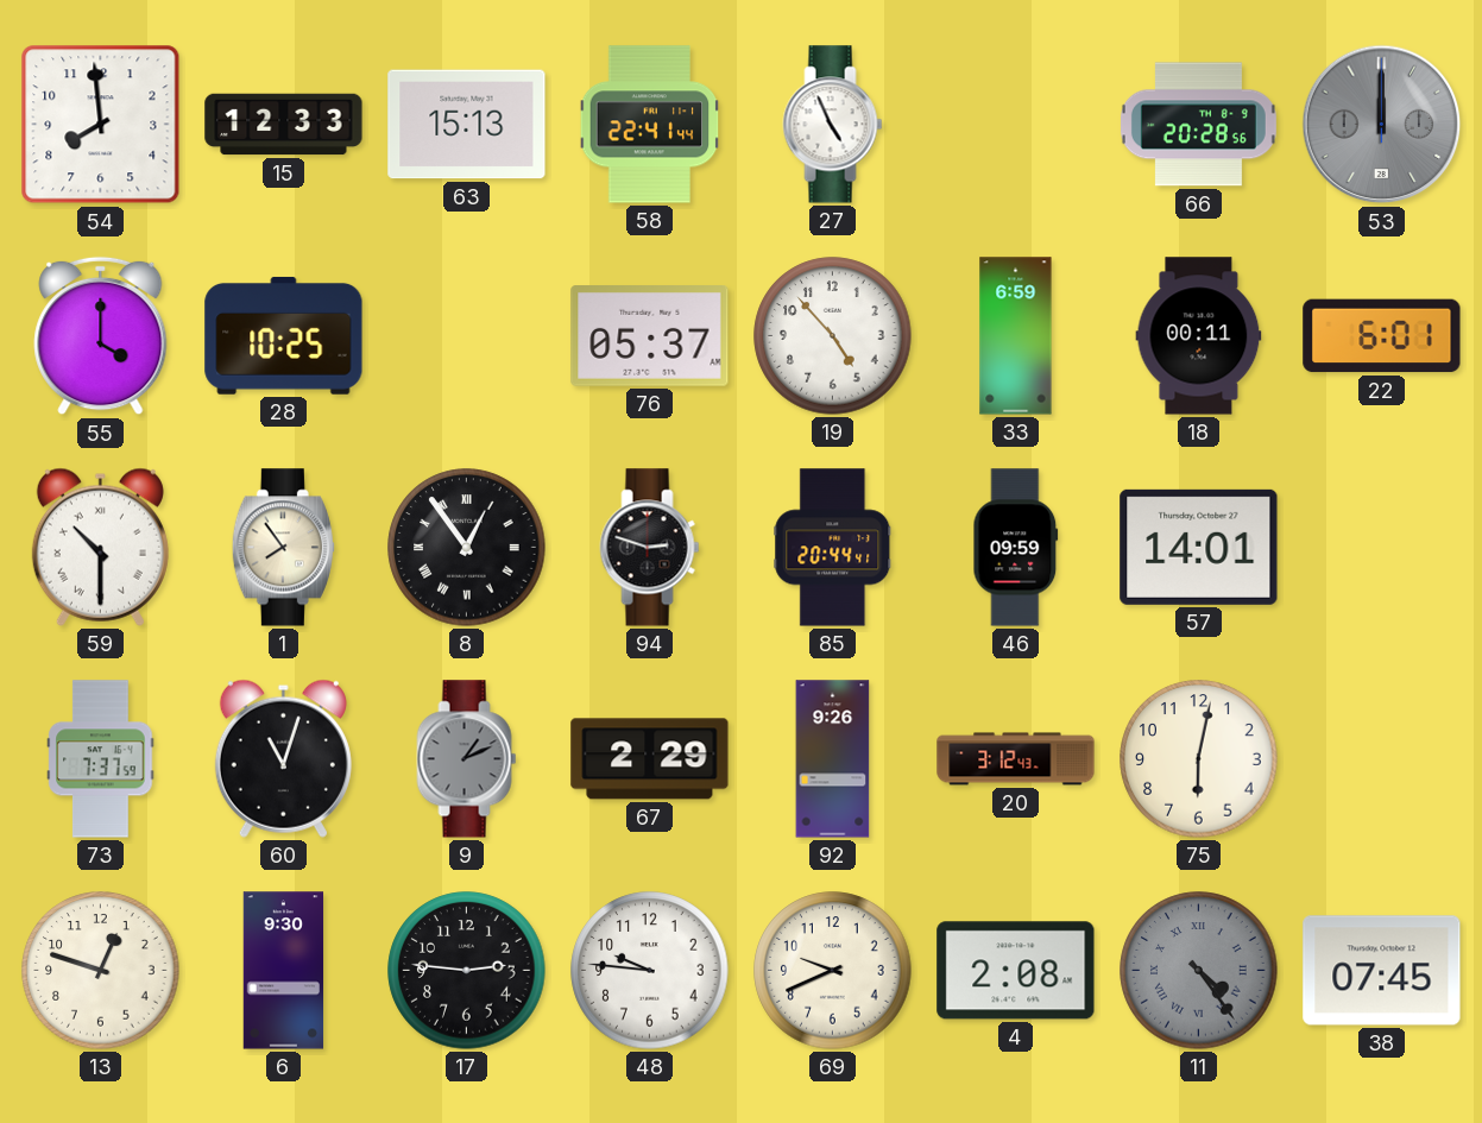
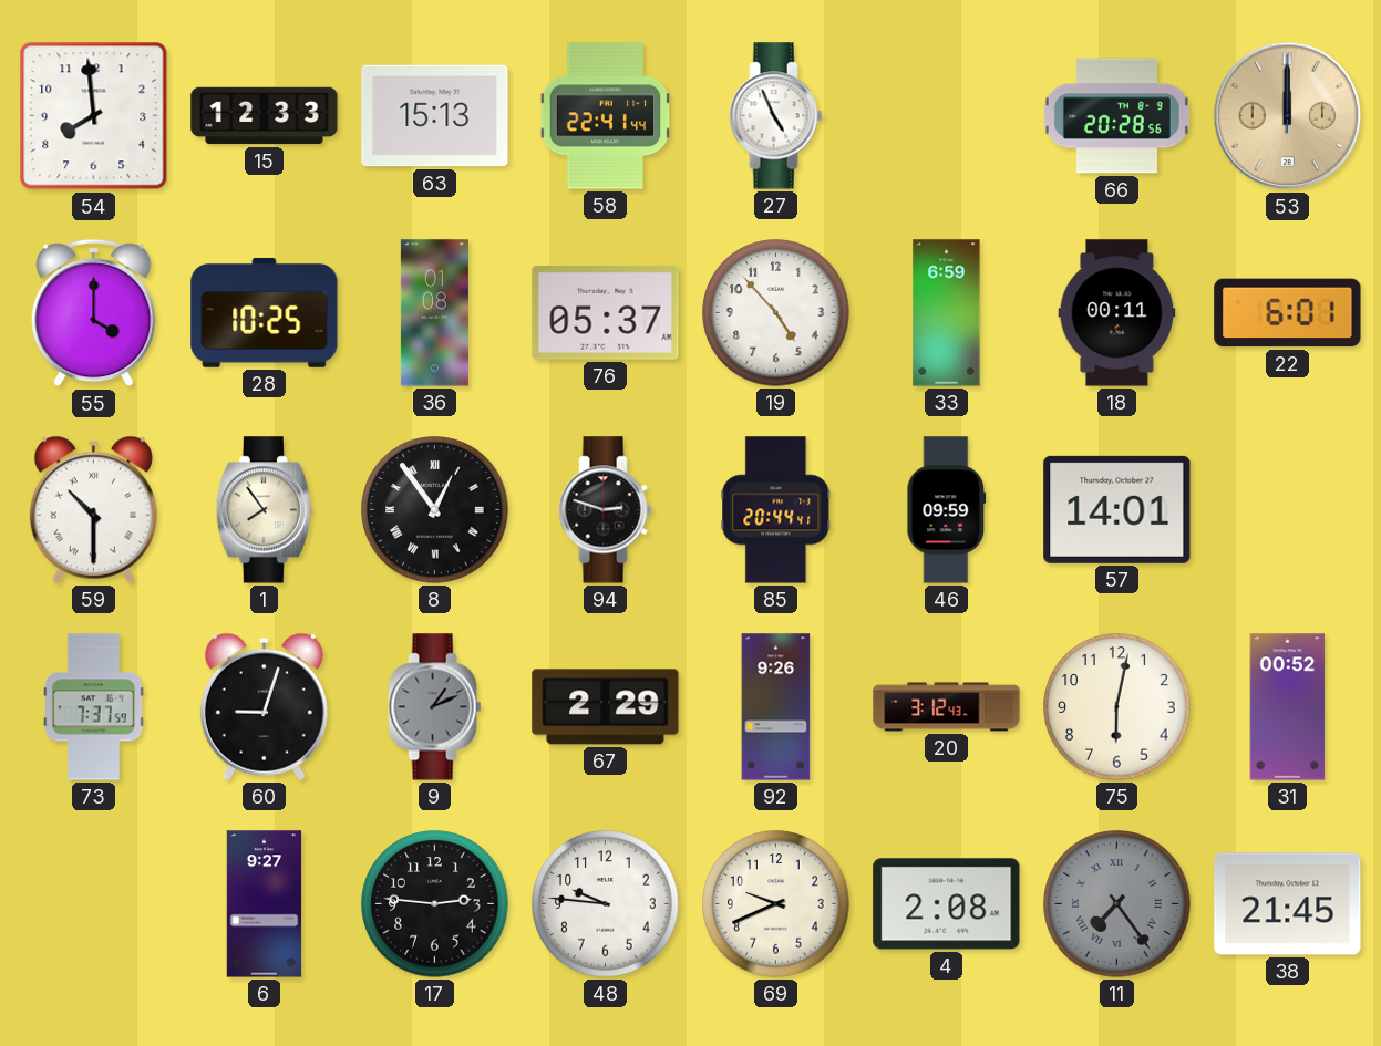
53 dial: grey -> champagne
36: none -> 01:08
60: 11:03 -> 9:03
31: none -> 00:52
13: 12:48 -> none
6: 9:30 -> 9:27
11: 4:24 -> 7:24
38: 07:45 -> 21:45
